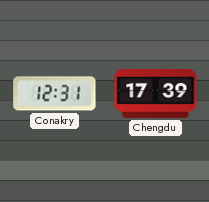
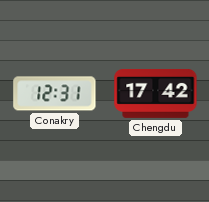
Chengdu: 17:39 -> 17:42
